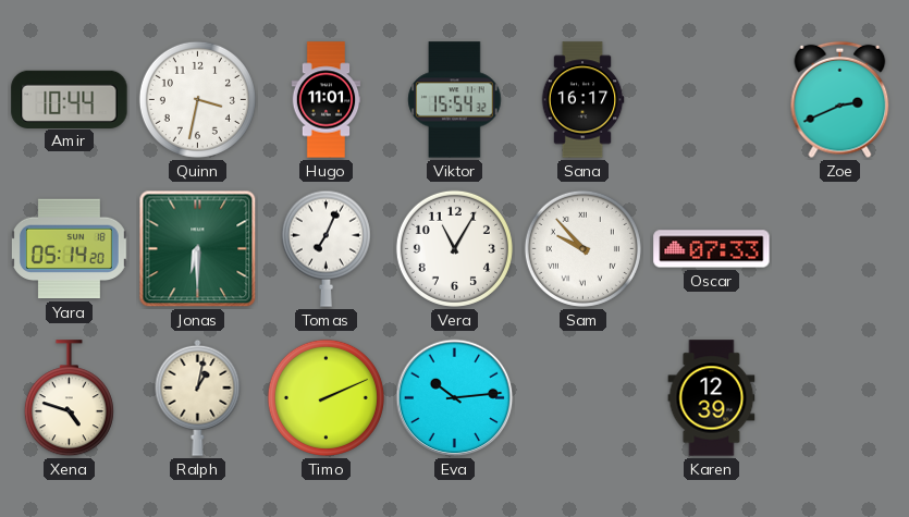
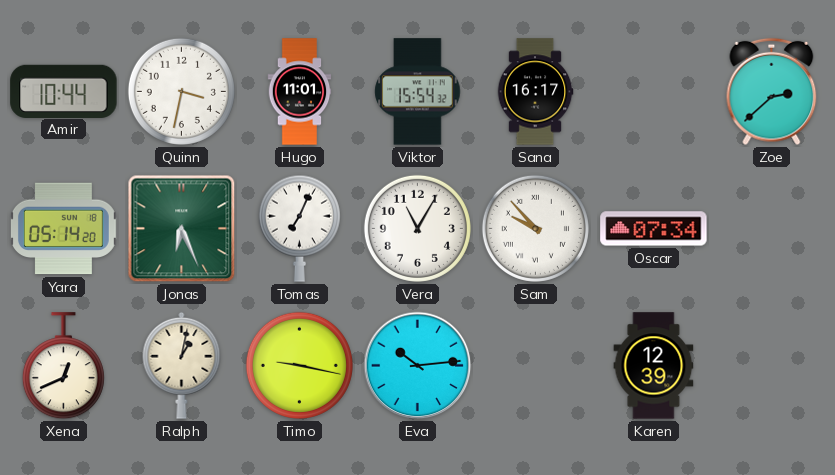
Zoe: 2:41 -> 2:38
Jonas: 6:30 -> 6:26
Oscar: 07:33 -> 07:34
Xena: 4:48 -> 12:41
Timo: 2:11 -> 9:17
